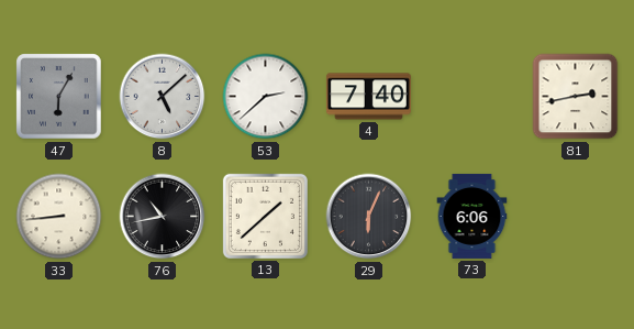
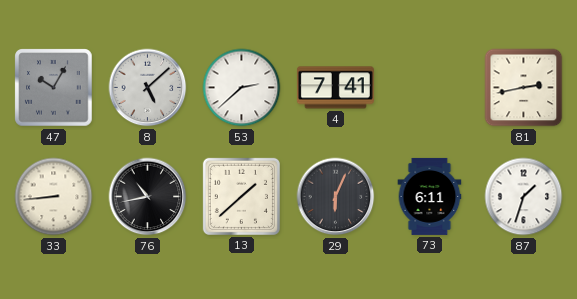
47: 6:05 -> 10:05
4: 7:40 -> 7:41
73: 6:06 -> 6:11
87: none -> 1:33
